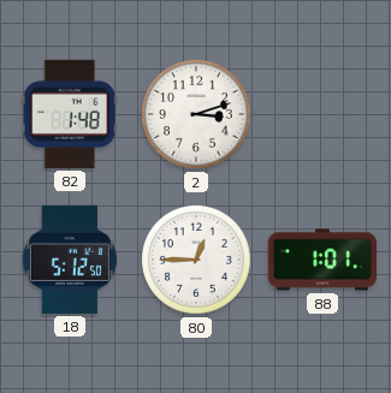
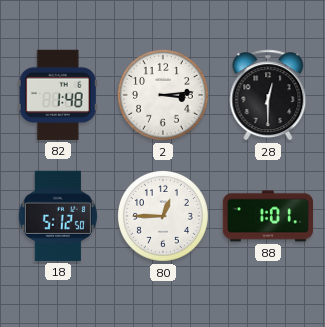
2: 3:12 -> 3:14
28: none -> 12:30
